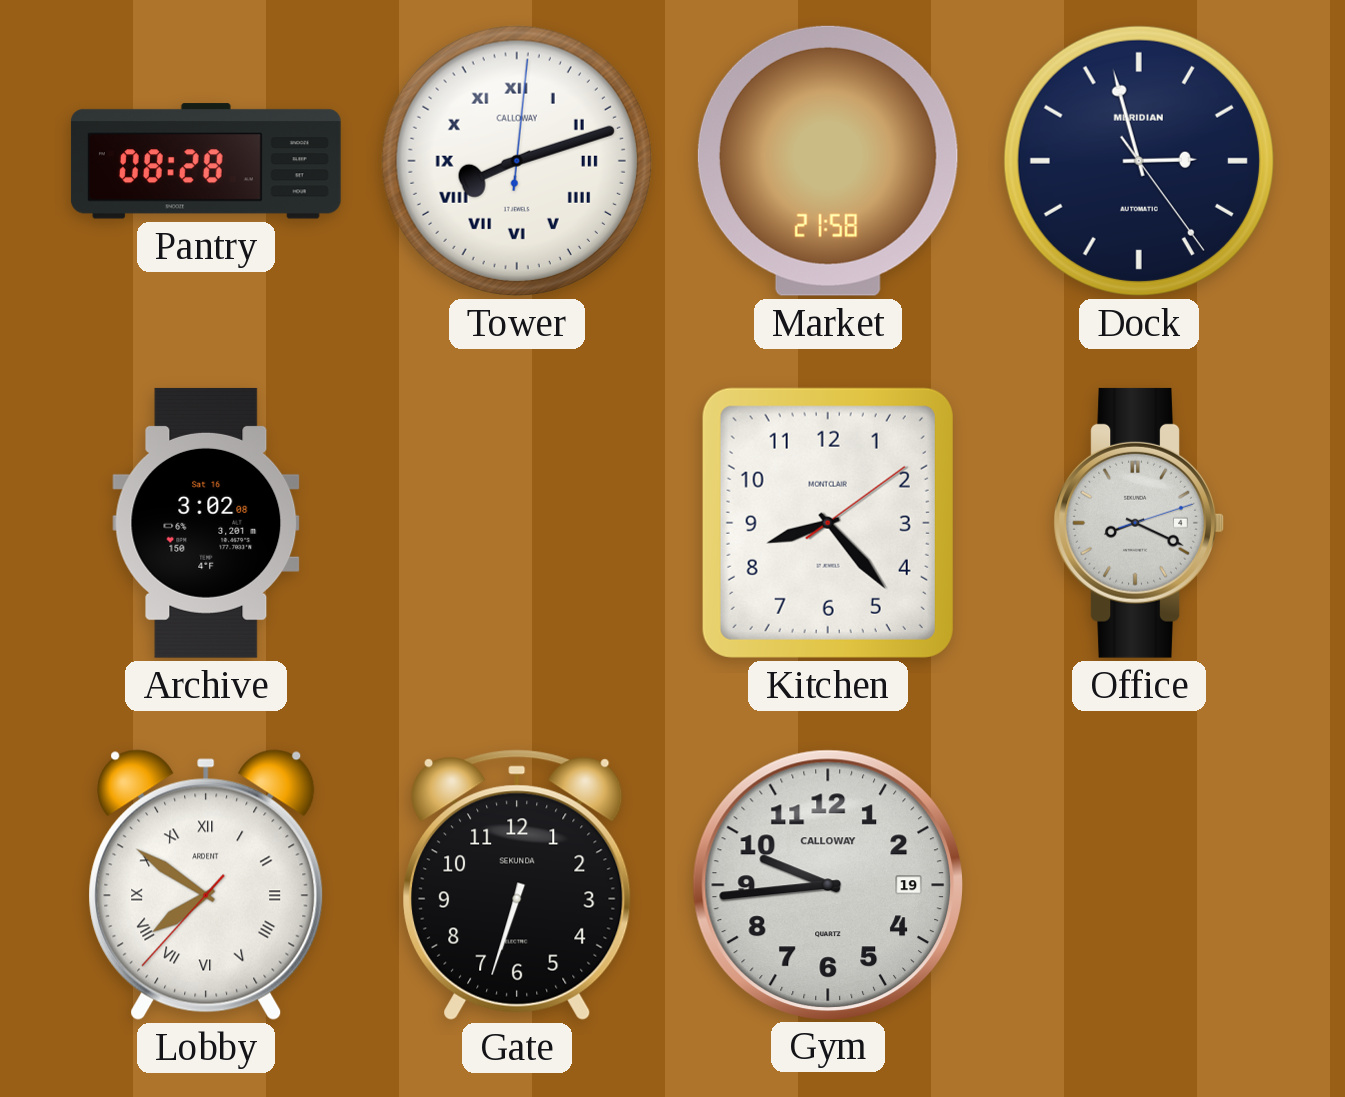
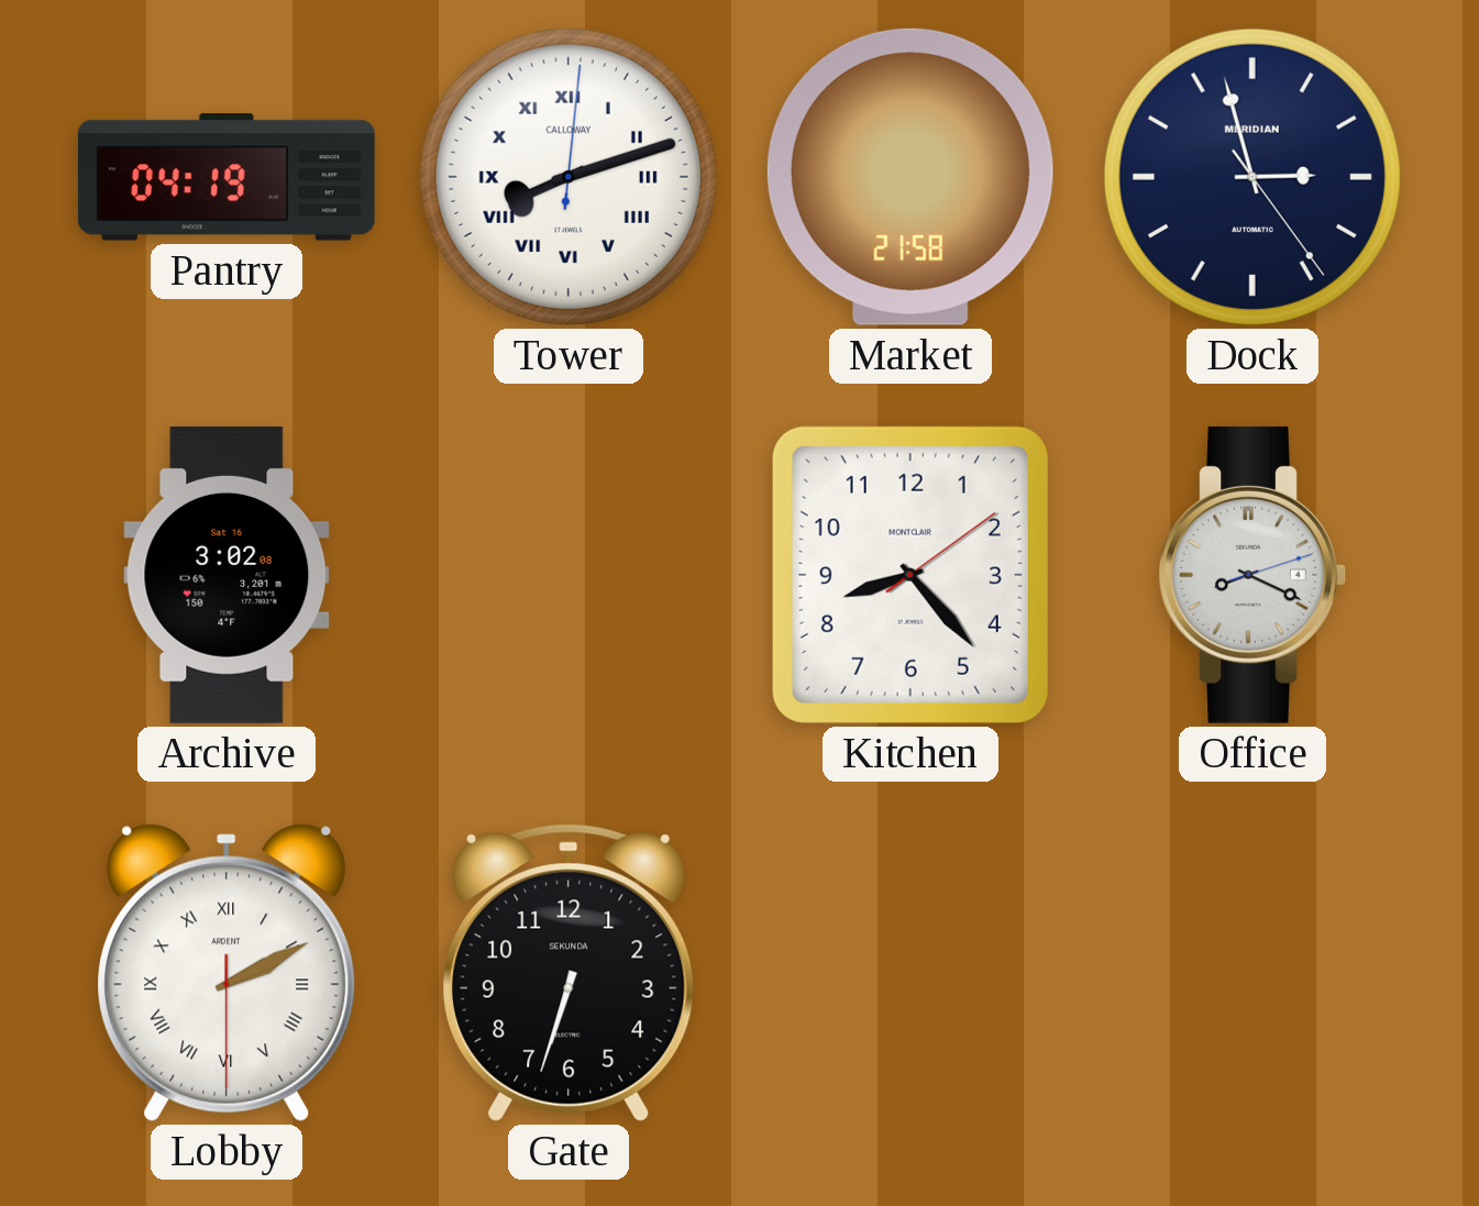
Pantry: 08:28 -> 04:19
Lobby: 7:50 -> 2:10
Gym: 9:44 -> none
